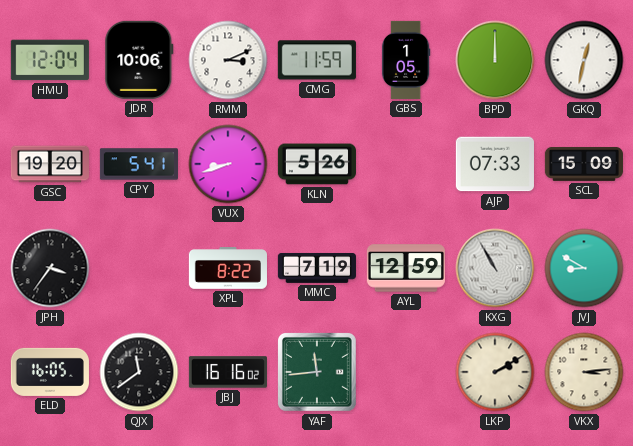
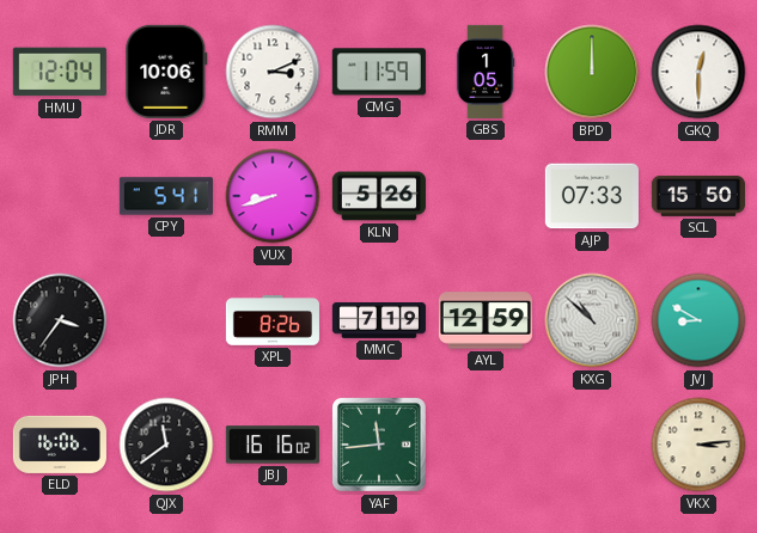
GKQ: 12:32 -> 12:30
GSC: 19:20 -> none
SCL: 15:09 -> 15:50
XPL: 8:22 -> 8:26
KXG: 10:55 -> 10:52
ELD: 16:05 -> 16:06
LKP: 2:10 -> none
